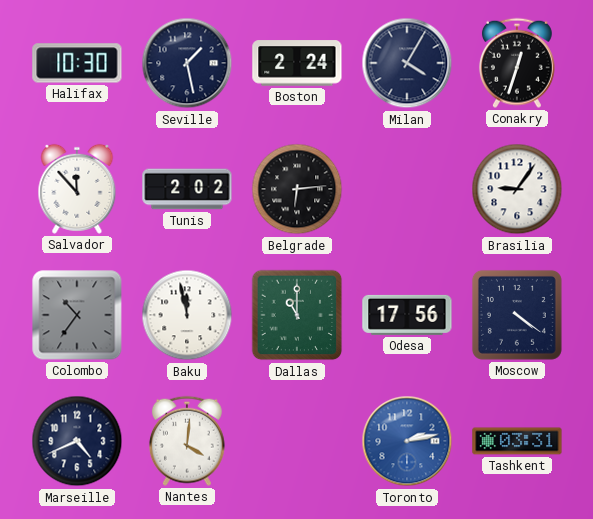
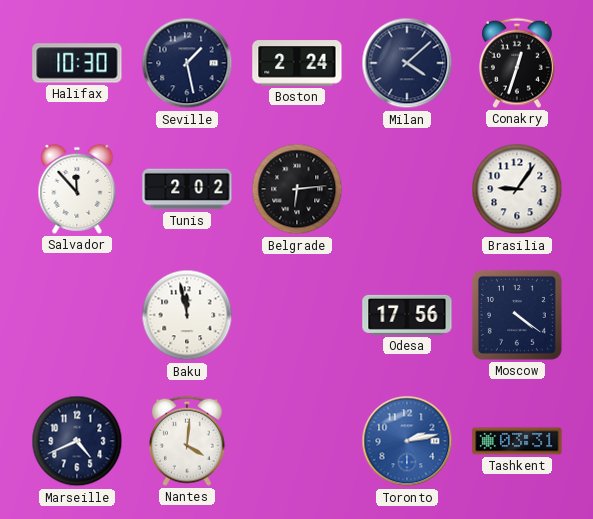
Milan: 4:05 -> 4:08
Colombo: 10:36 -> none
Dallas: 11:00 -> none
